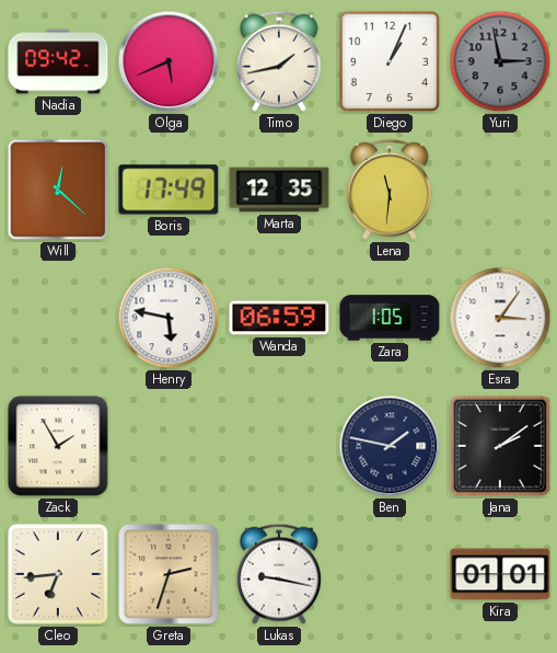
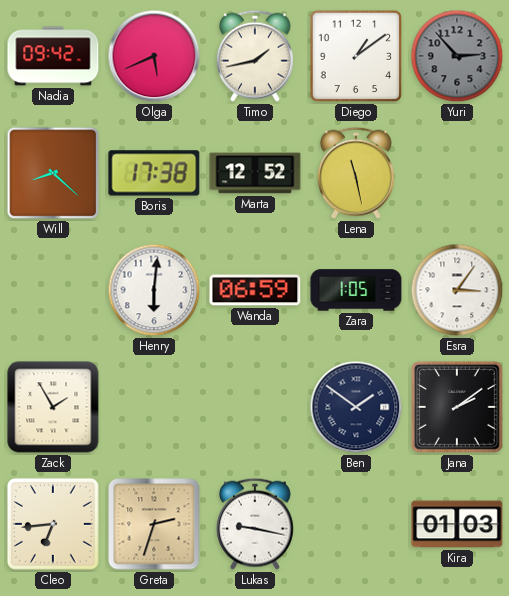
Diego: 1:04 -> 1:09
Yuri: 2:58 -> 2:53
Will: 12:22 -> 8:22
Boris: 17:49 -> 17:38
Marta: 12:35 -> 12:52
Lena: 11:31 -> 11:28
Henry: 5:47 -> 6:01
Ben: 1:47 -> 1:51
Kira: 01:01 -> 01:03
